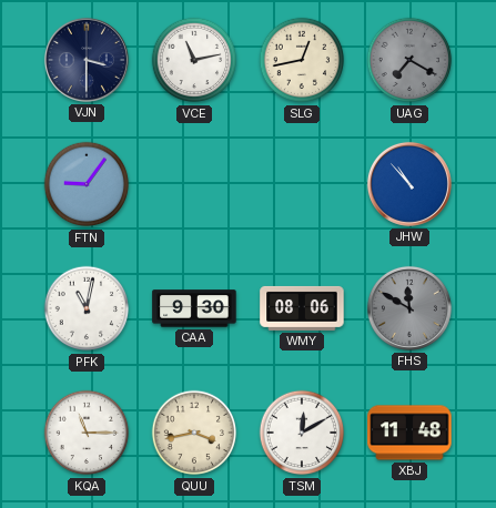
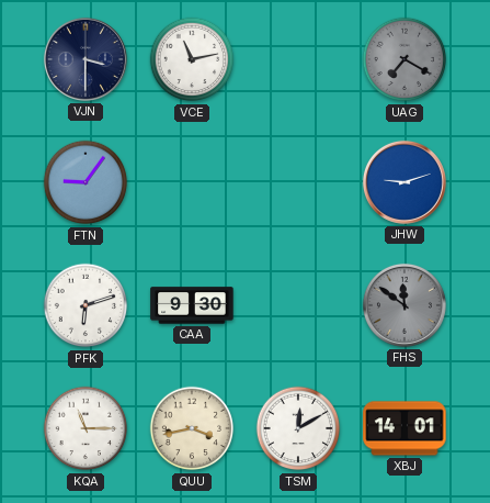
SLG: 12:43 -> none
JHW: 10:53 -> 9:12
PFK: 11:02 -> 6:12
WMY: 08:06 -> none
FHS: 11:50 -> 11:51
XBJ: 11:48 -> 14:01
